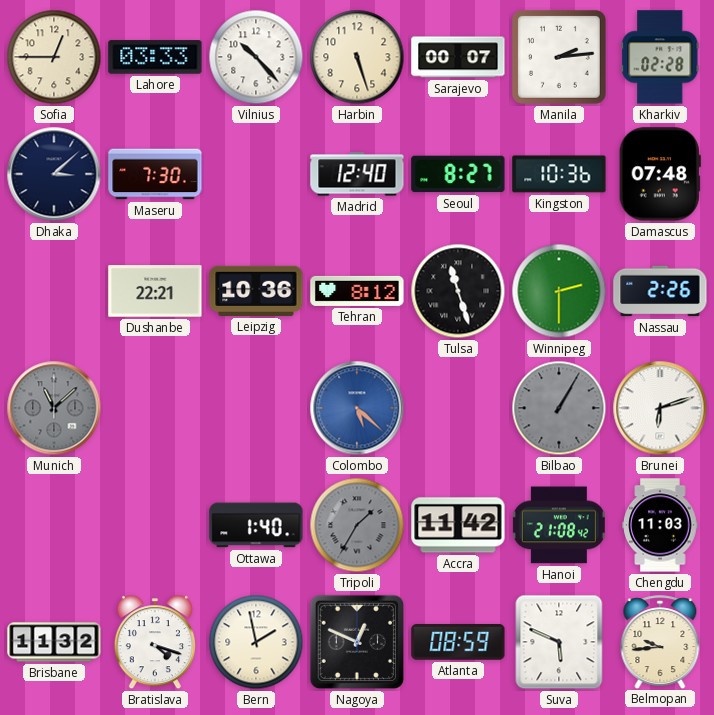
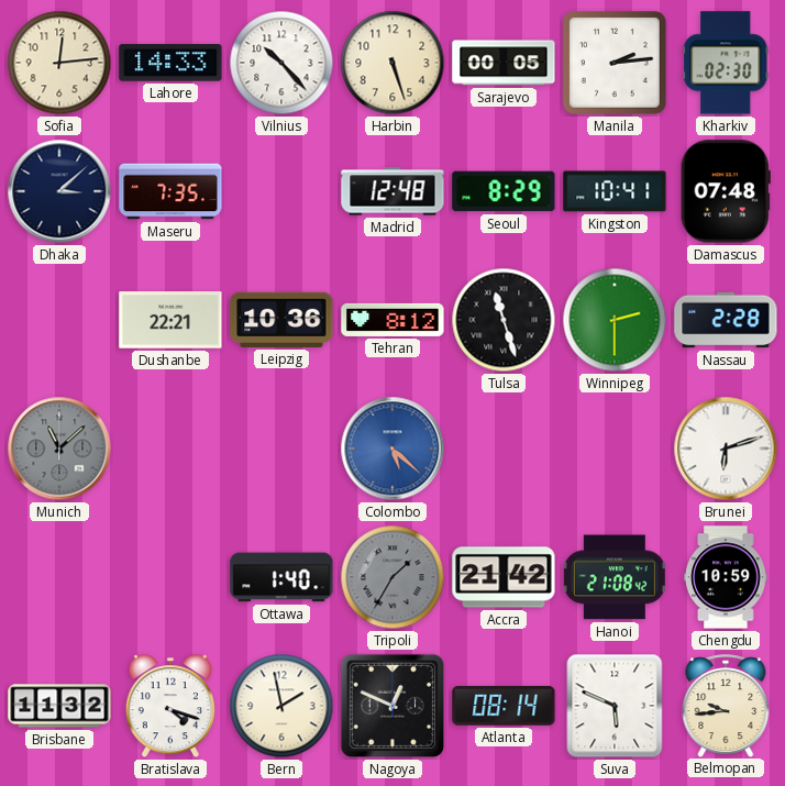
Sofia: 12:45 -> 12:14
Lahore: 03:33 -> 14:33
Sarajevo: 00:07 -> 00:05
Kharkiv: 02:28 -> 02:30
Maseru: 7:30 -> 7:35
Madrid: 12:40 -> 12:48
Seoul: 8:27 -> 8:29
Kingston: 10:36 -> 10:41
Nassau: 2:26 -> 2:28
Bilbao: 1:05 -> none
Accra: 11:42 -> 21:42
Chengdu: 11:03 -> 10:59
Atlanta: 08:59 -> 08:14
